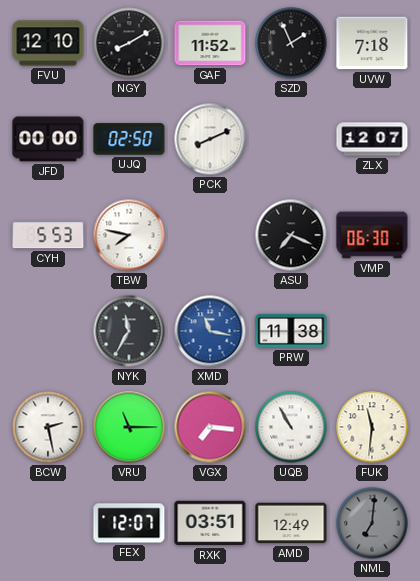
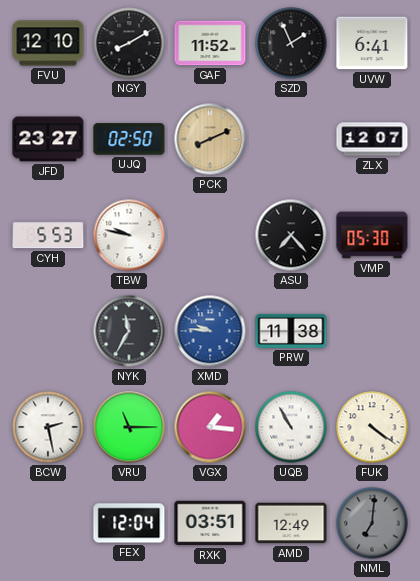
UVW: 7:18 -> 6:41
JFD: 00:00 -> 23:27
PCK dial: white -> champagne
TBW: 7:47 -> 9:47
ASU: 7:19 -> 7:23
VMP: 06:30 -> 05:30
XMD: 11:17 -> 9:46
VGX: 7:16 -> 1:16
FUK: 11:31 -> 4:21
FEX: 12:07 -> 12:04
